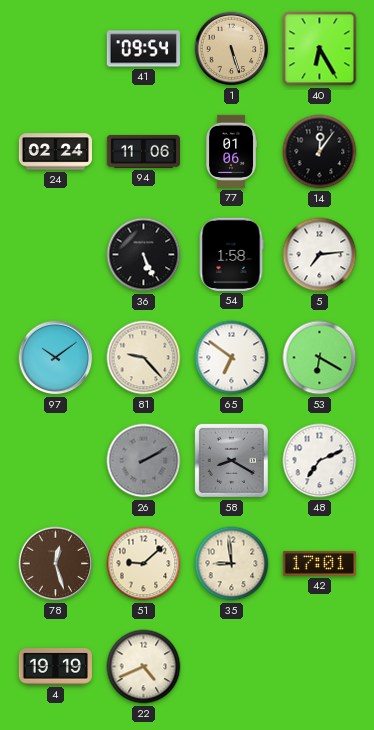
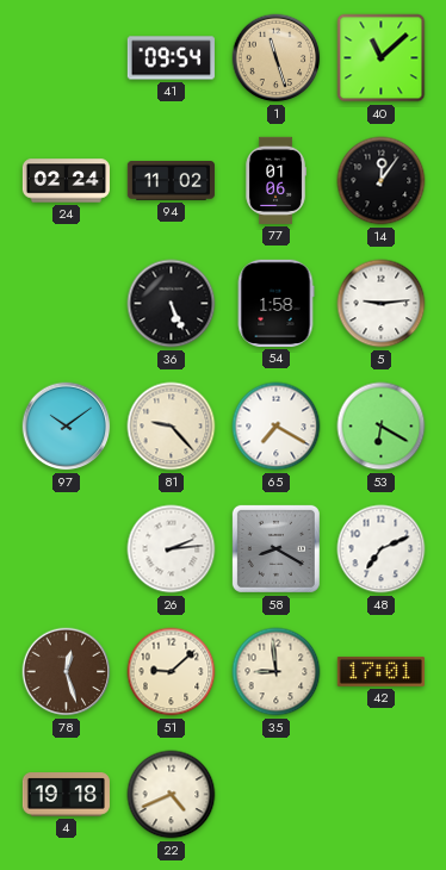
1: 5:27 -> 11:27
40: 6:25 -> 11:08
94: 11:06 -> 11:02
5: 7:14 -> 9:14
65: 6:51 -> 7:20
26: 2:10 -> 2:14
26 dial: grey -> white
4: 19:19 -> 19:18
